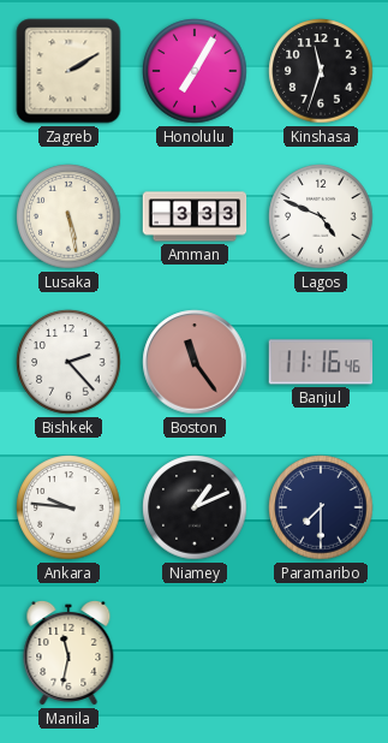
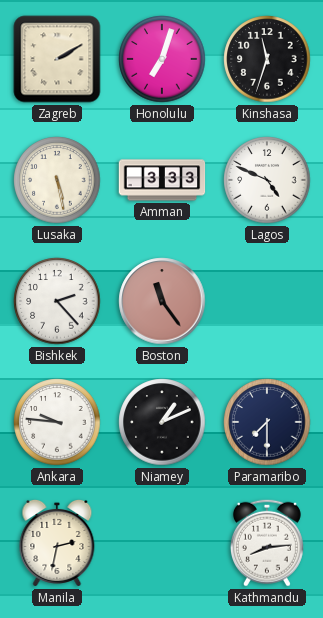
Honolulu: 7:05 -> 7:03
Banjul: 11:16 -> none
Manila: 11:32 -> 2:32
Kathmandu: none -> 8:14
